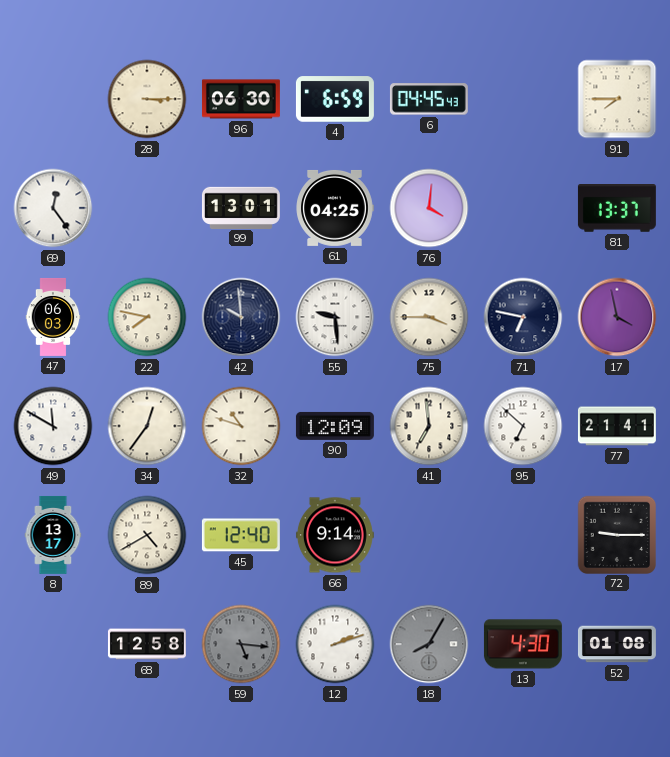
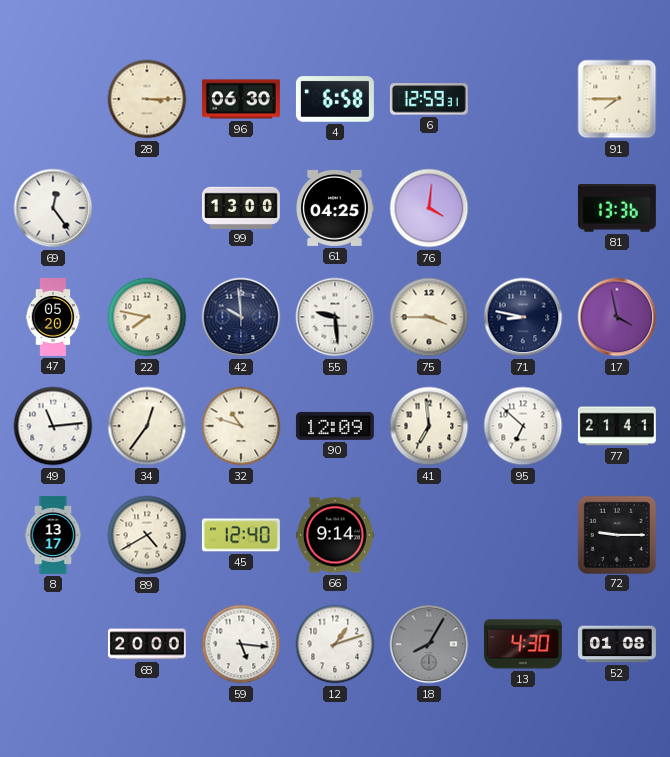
4: 6:59 -> 6:58
6: 04:45 -> 12:59
99: 13:01 -> 13:00
81: 13:37 -> 13:36
47: 06:03 -> 05:20
71: 6:47 -> 8:47
49: 11:50 -> 11:14
68: 12:58 -> 20:00
59 dial: grey -> white
12: 2:12 -> 1:12
